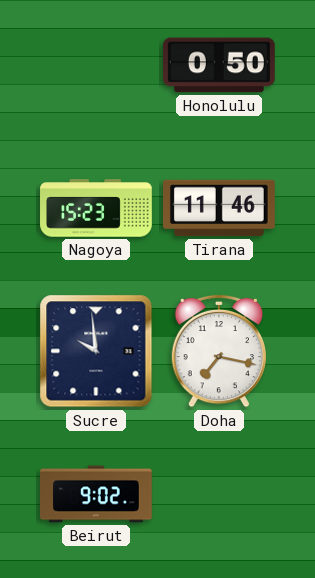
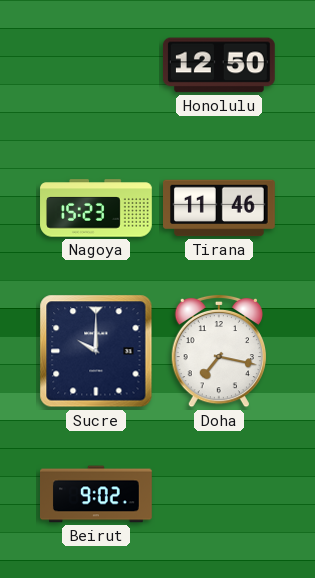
Honolulu: 0:50 -> 12:50
Sucre: 9:59 -> 10:00
